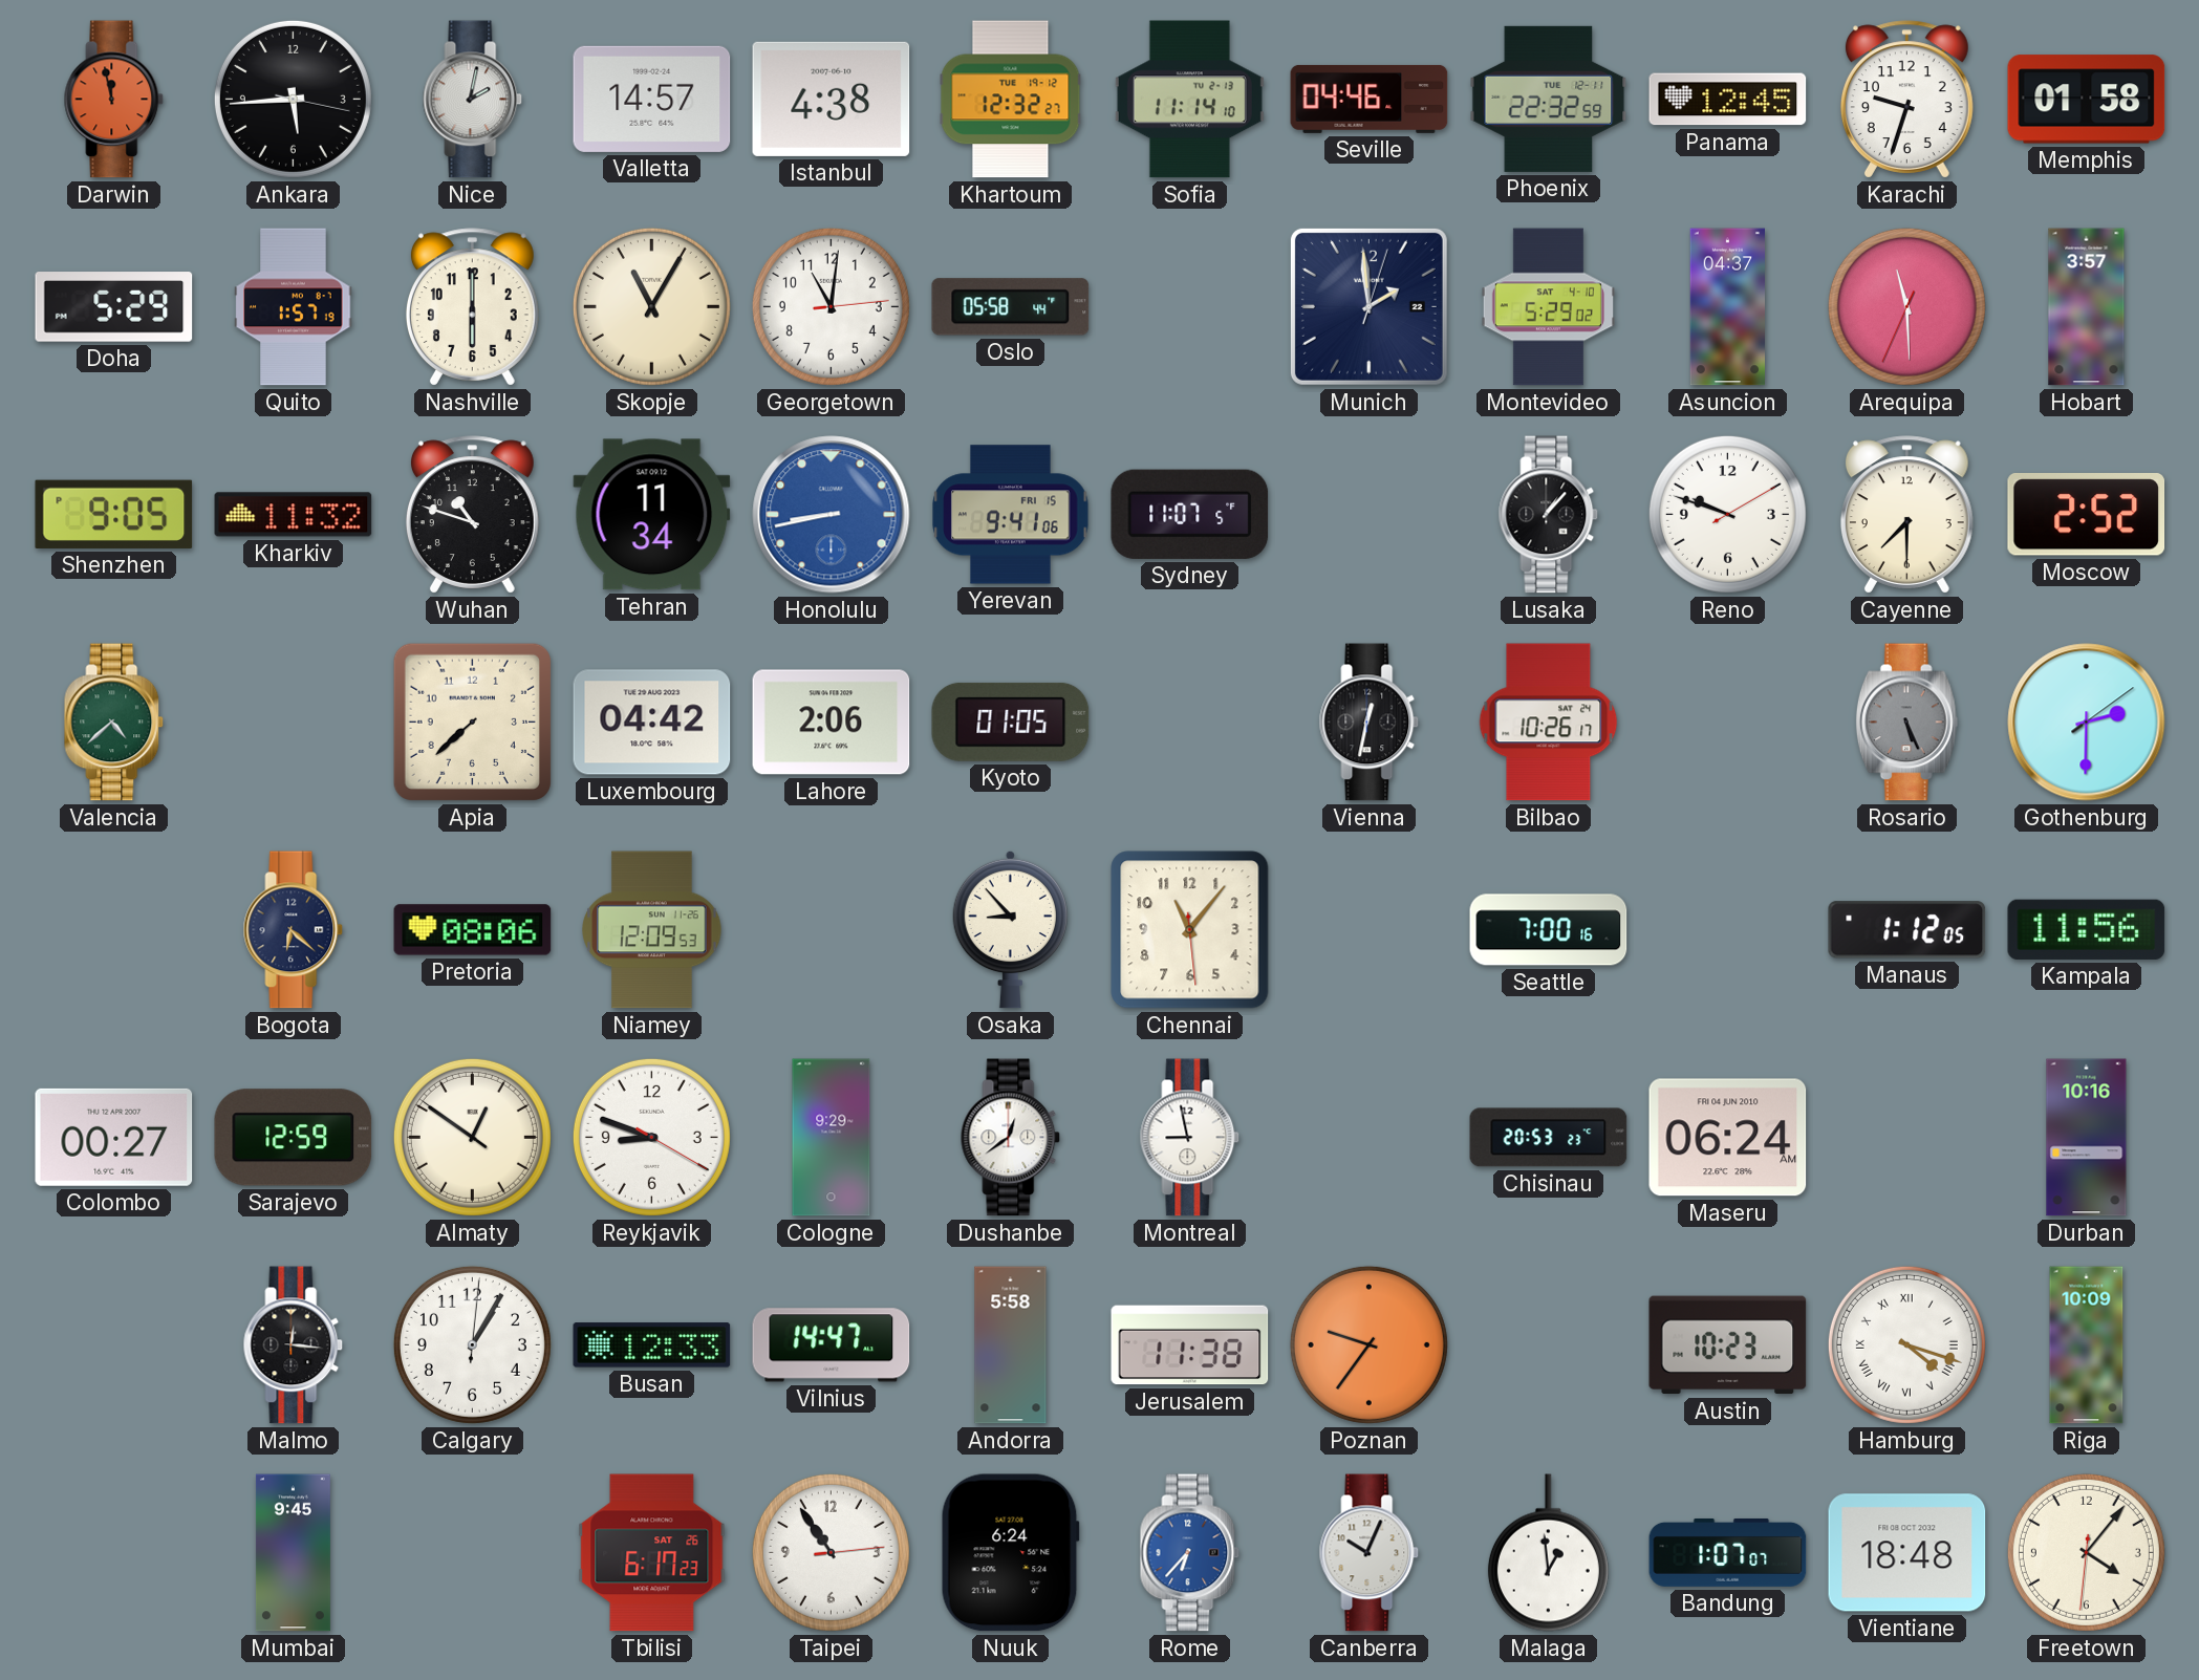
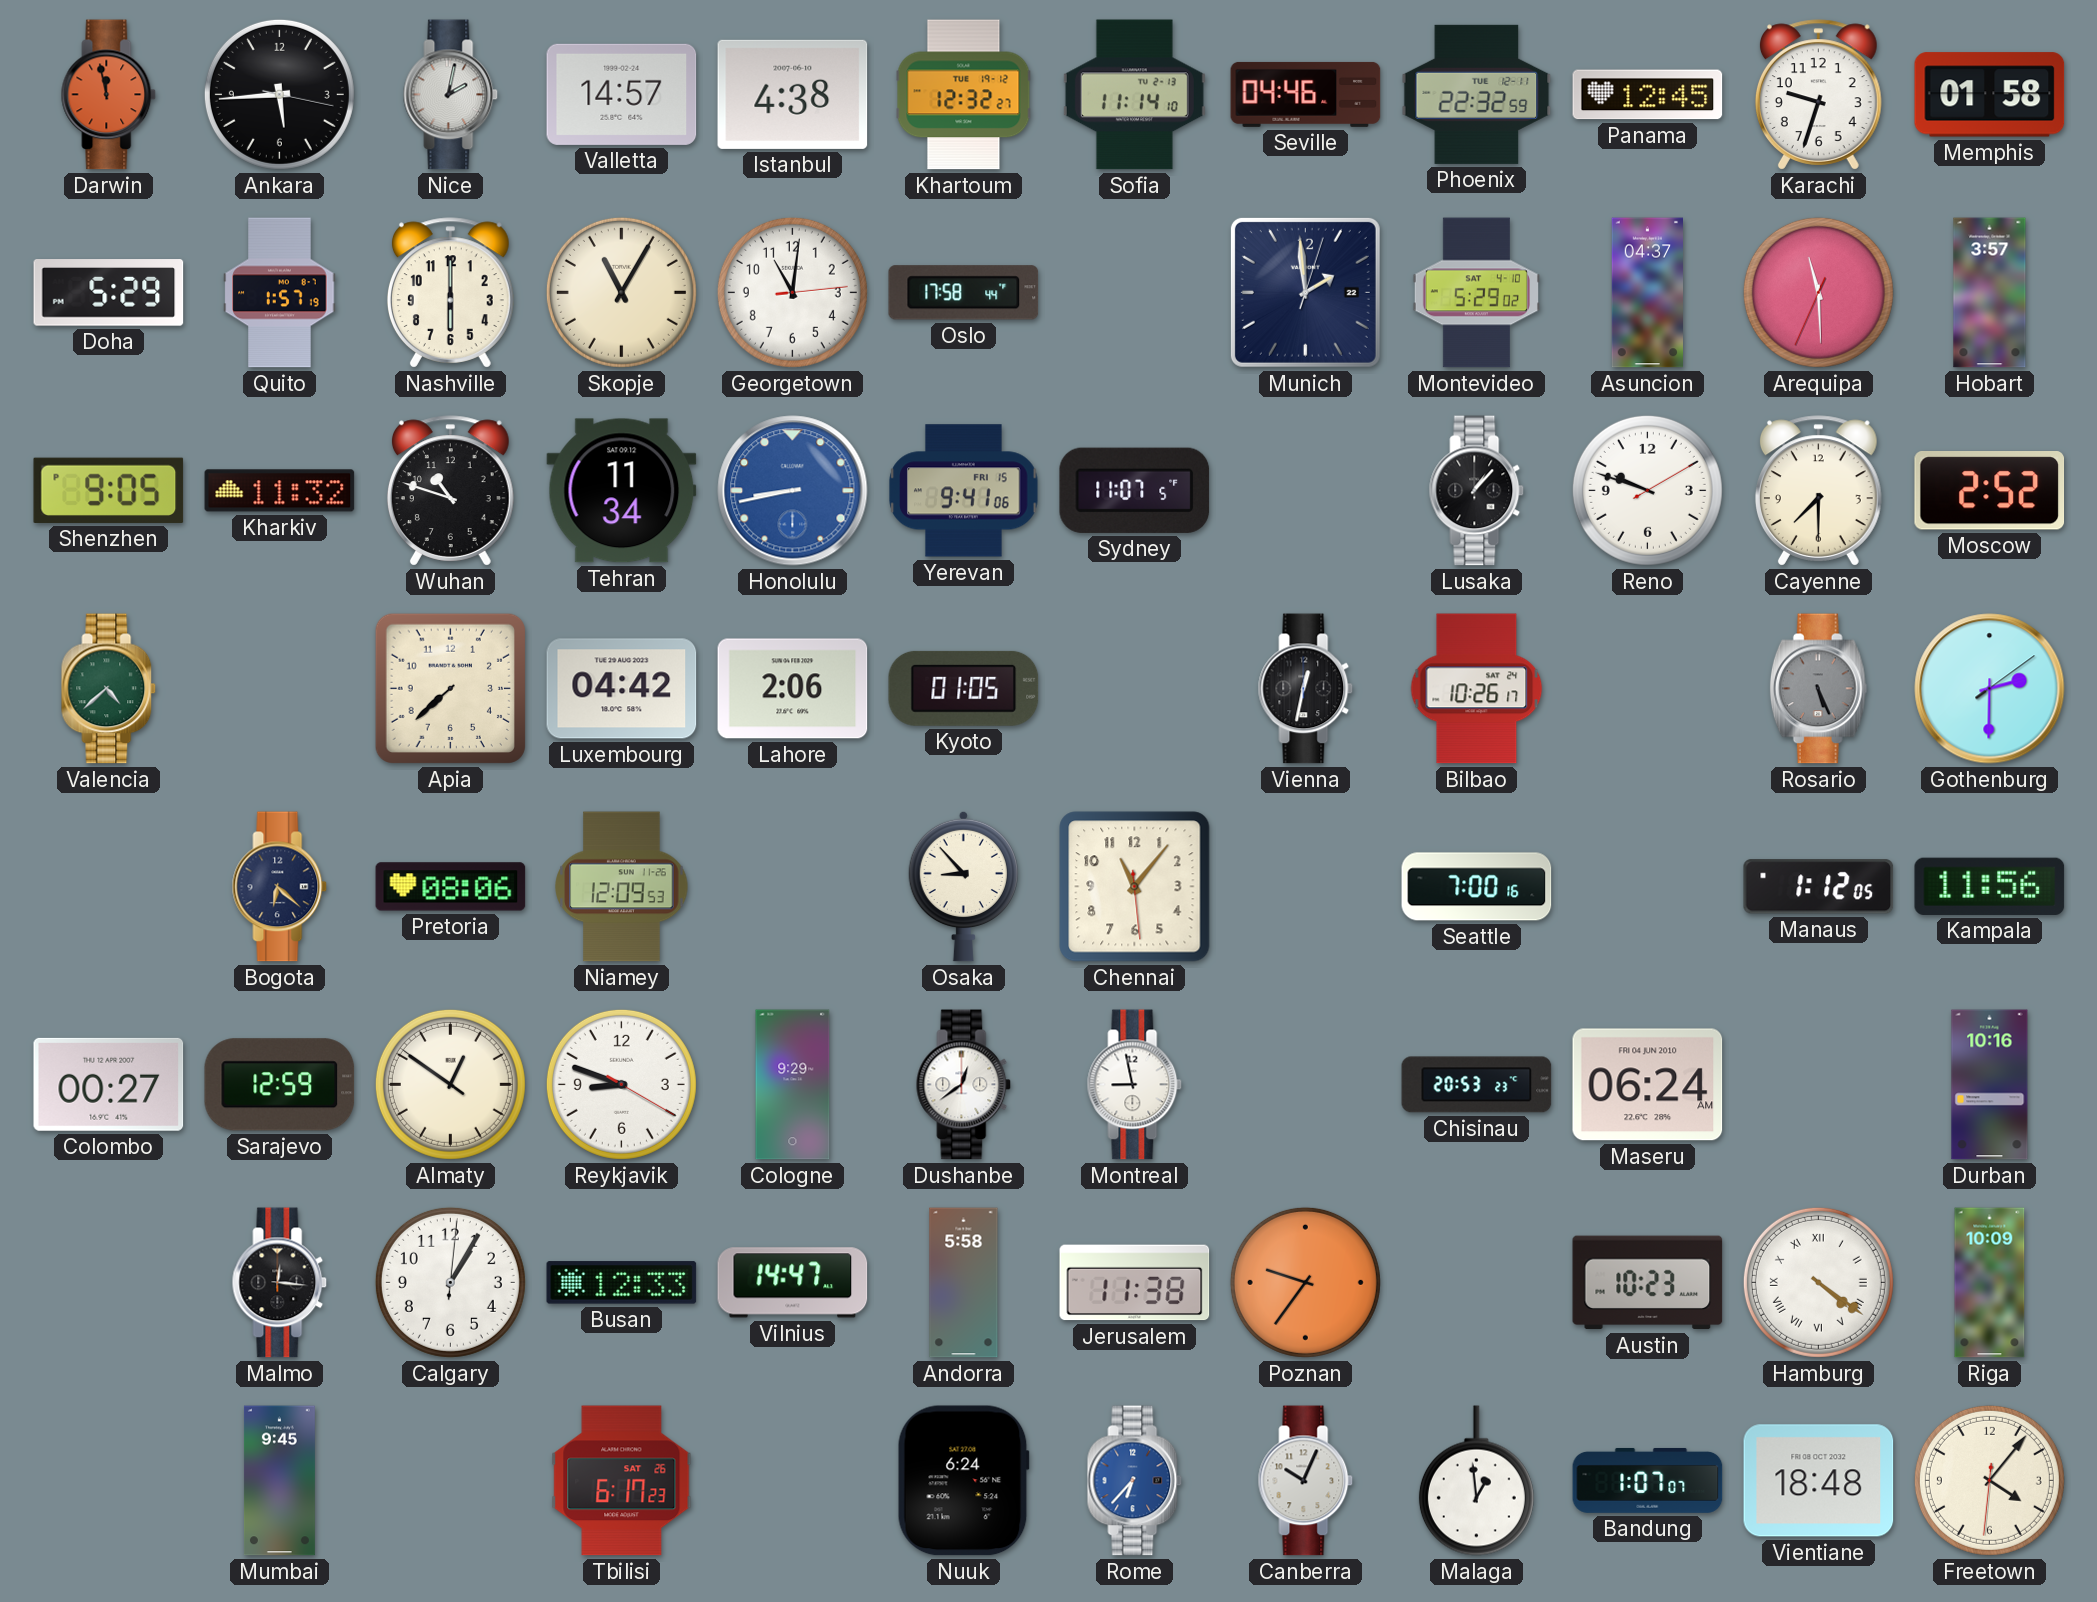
Oslo: 05:58 -> 17:58
Hamburg: 4:18 -> 4:21
Taipei: 10:54 -> none
